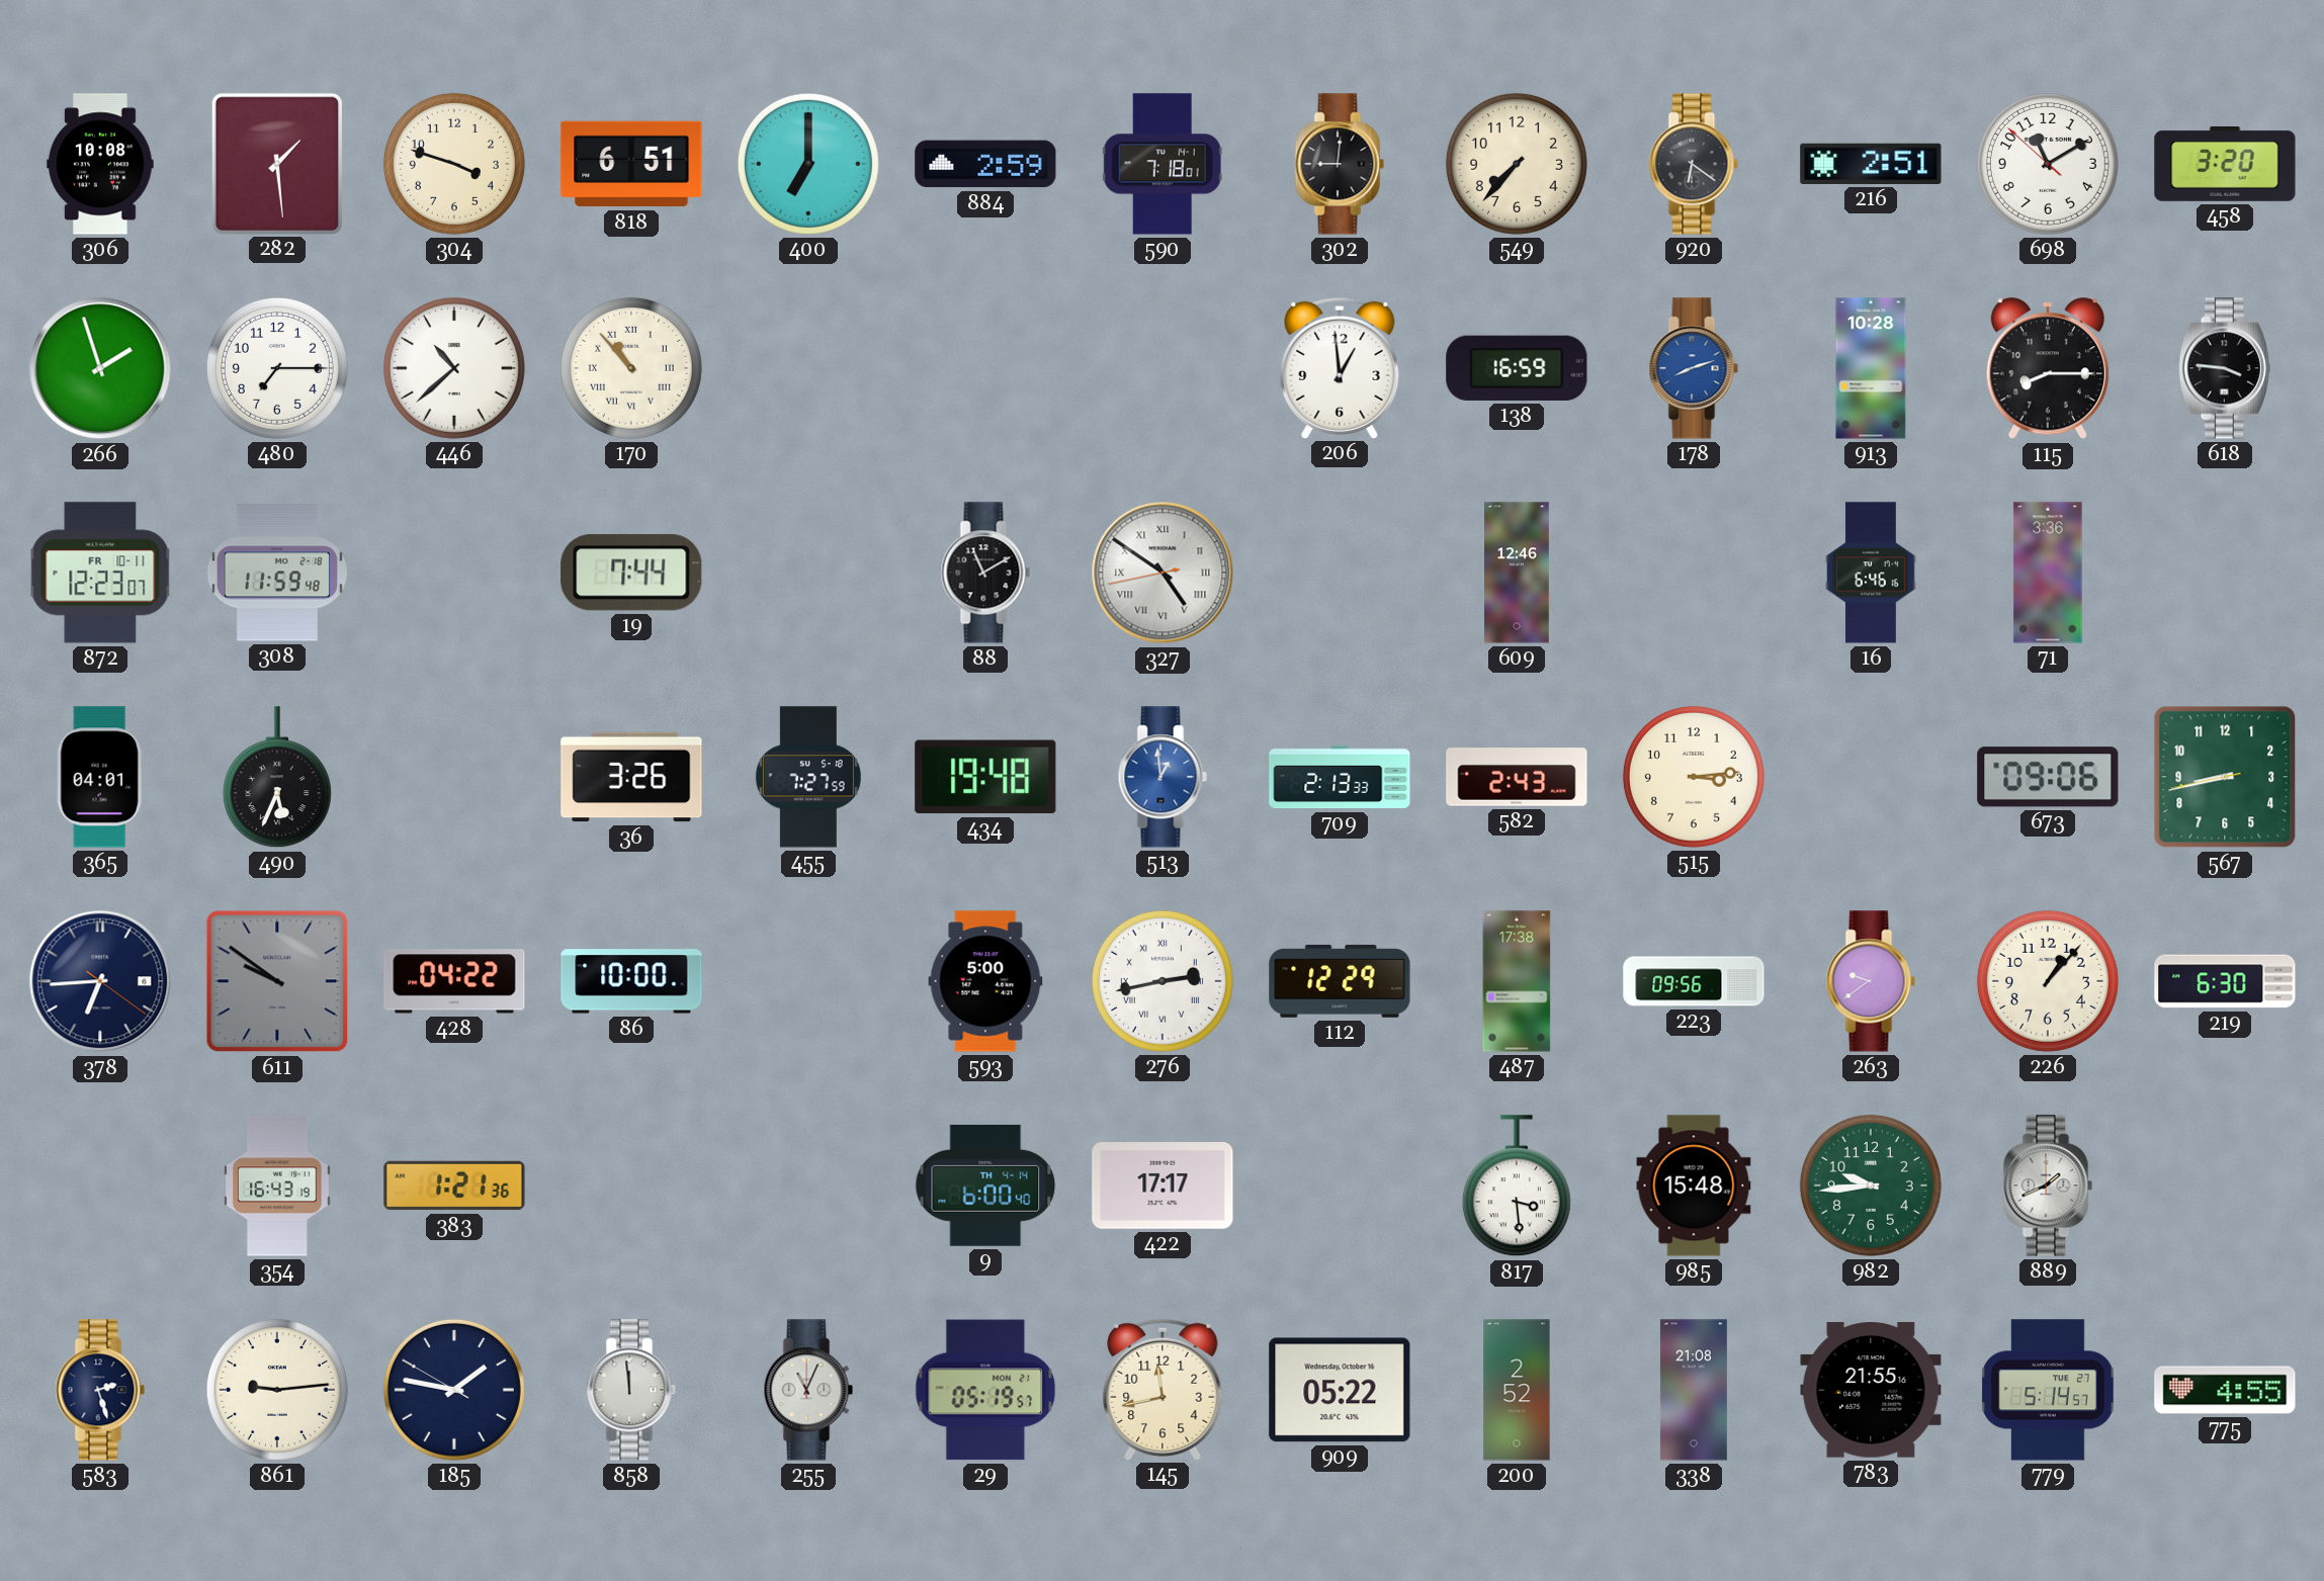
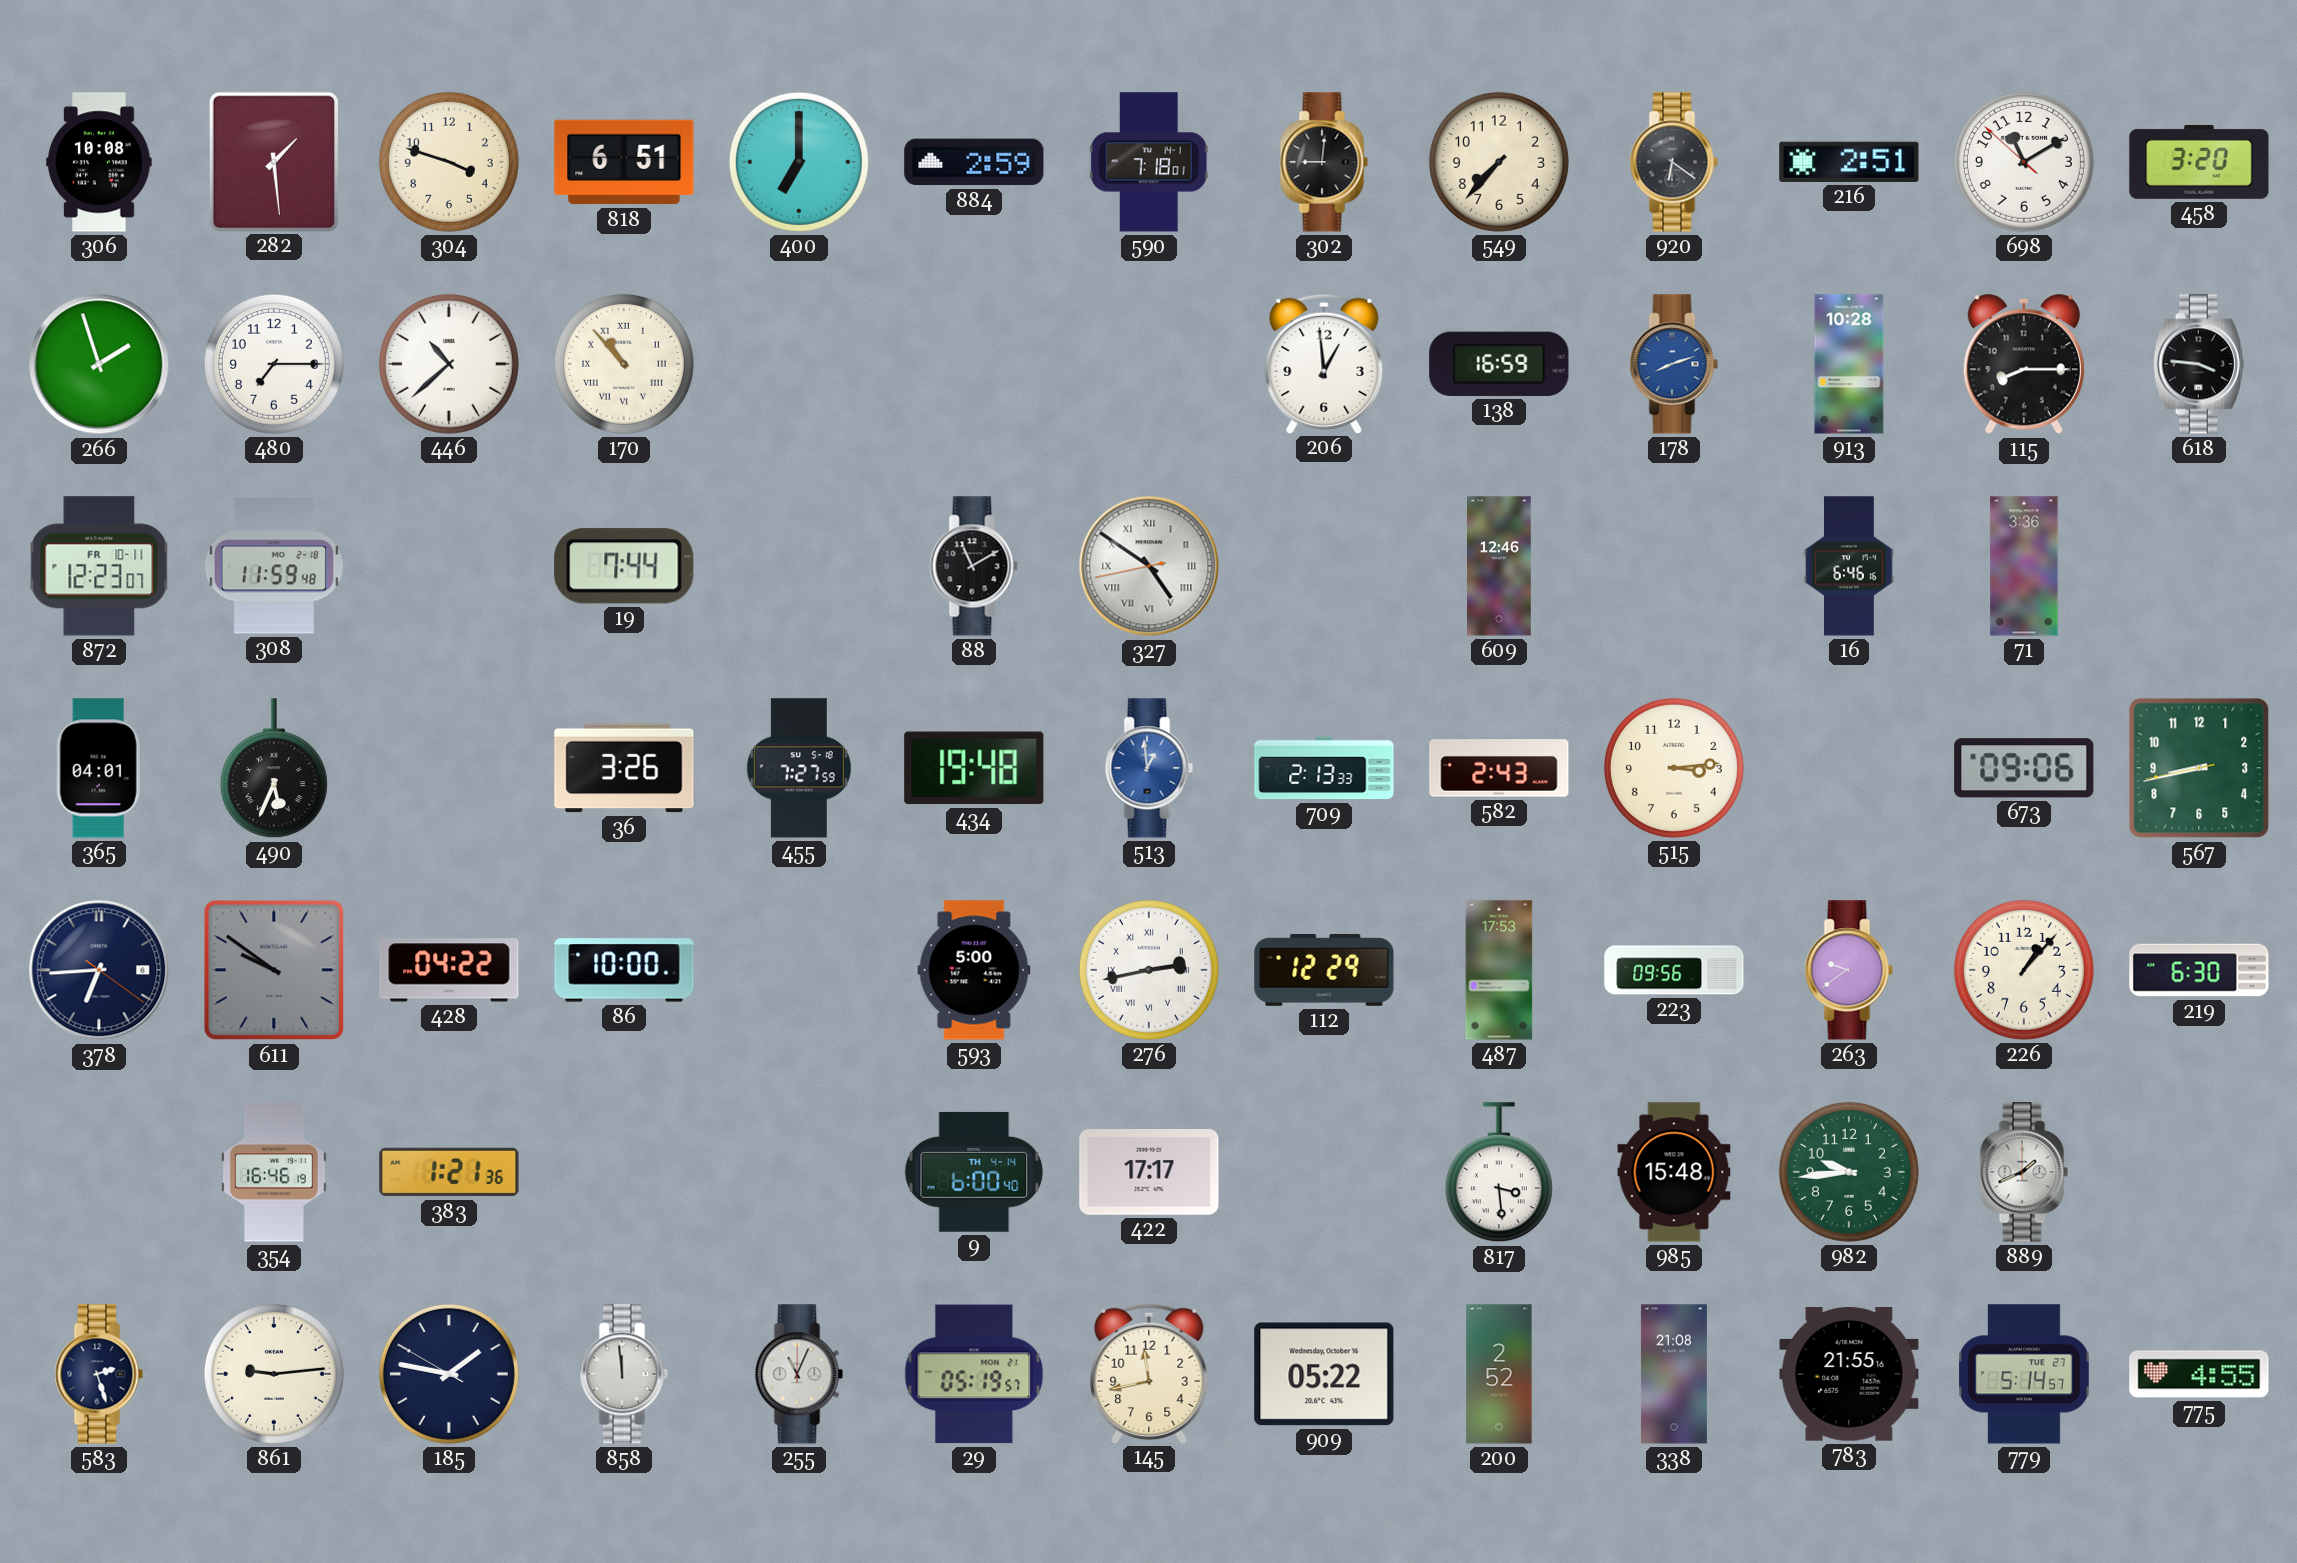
487: 17:38 -> 17:53
354: 16:43 -> 16:46
